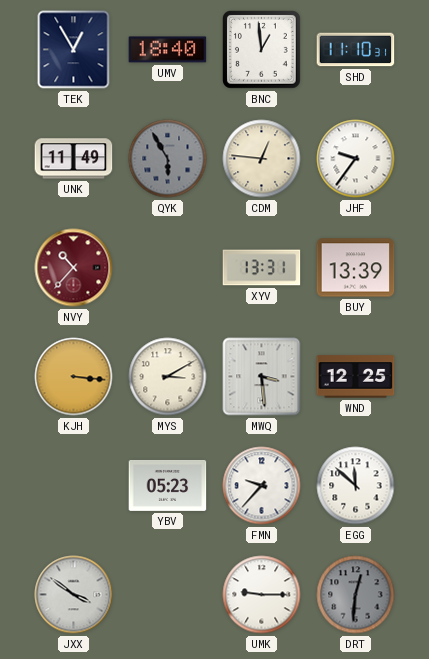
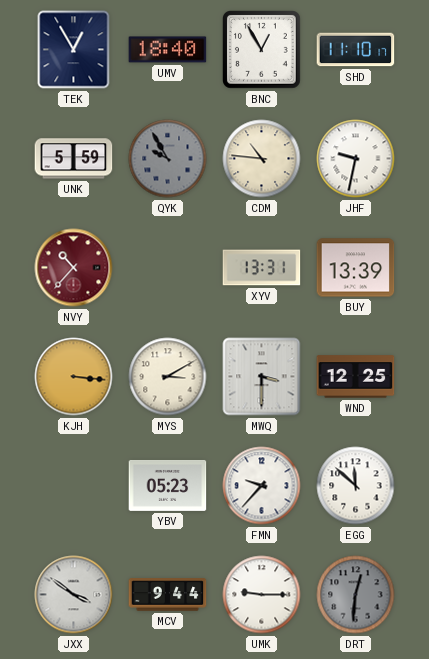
BNC: 12:59 -> 12:55
SHD: 11:10:31 -> 11:10:17
UNK: 11:49 -> 5:59
QYK: 5:55 -> 9:55
CDM: 12:46 -> 10:46
JHF: 9:36 -> 9:32
MWQ: 3:29 -> 3:30
MCV: none -> 9:44
